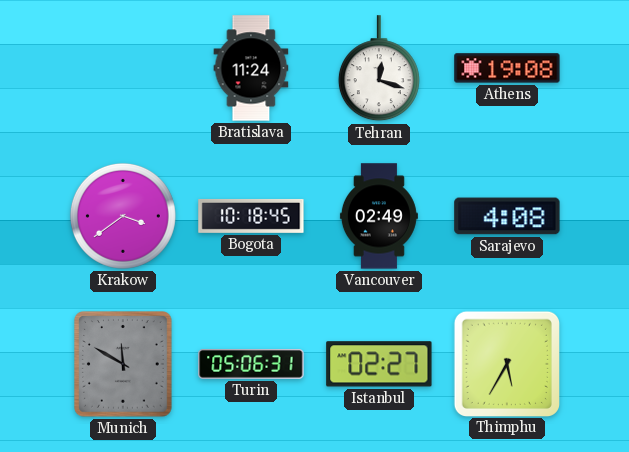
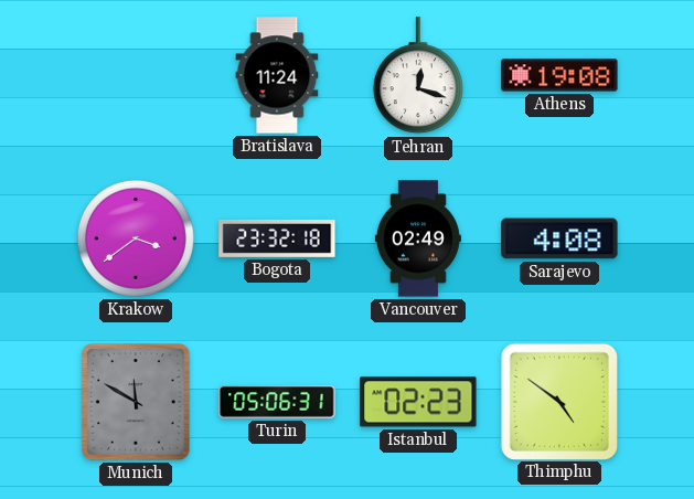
Bogota: 10:18 -> 23:32
Istanbul: 02:27 -> 02:23
Thimphu: 5:35 -> 4:51
